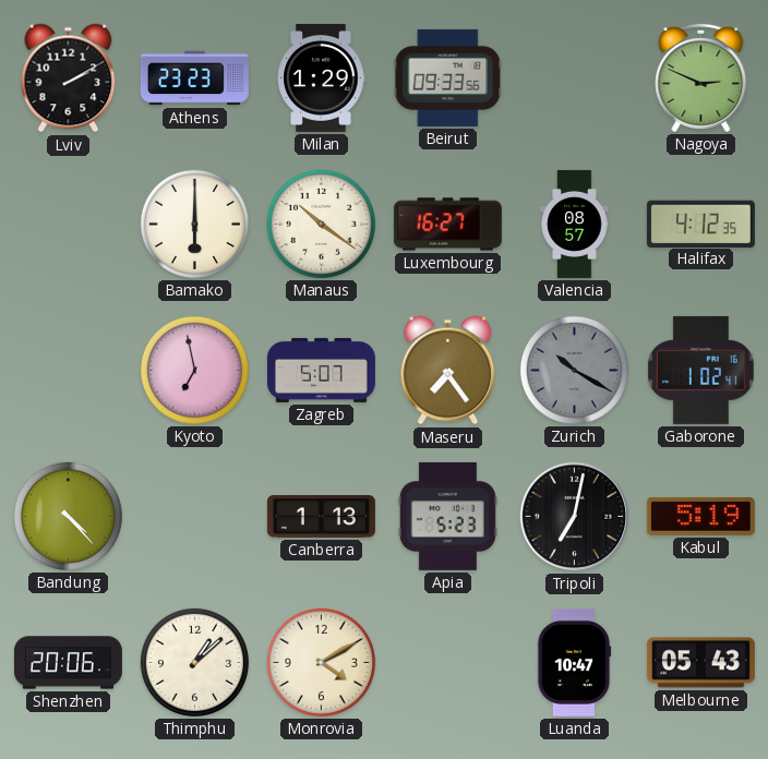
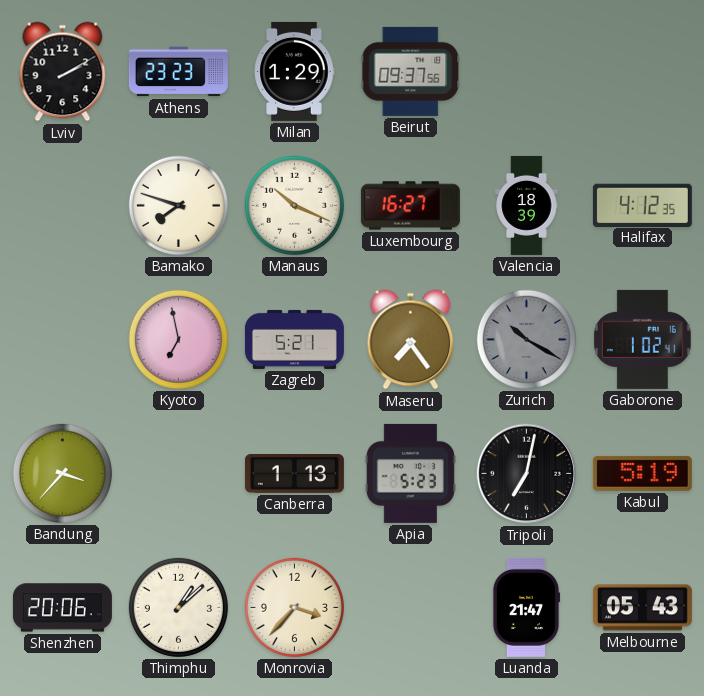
Beirut: 09:33 -> 09:37
Nagoya: 2:49 -> none
Bamako: 6:00 -> 7:48
Manaus: 10:21 -> 10:19
Valencia: 08:57 -> 18:39
Zagreb: 5:07 -> 5:21
Bandung: 4:23 -> 3:37
Monrovia: 4:10 -> 3:37
Luanda: 10:47 -> 21:47
